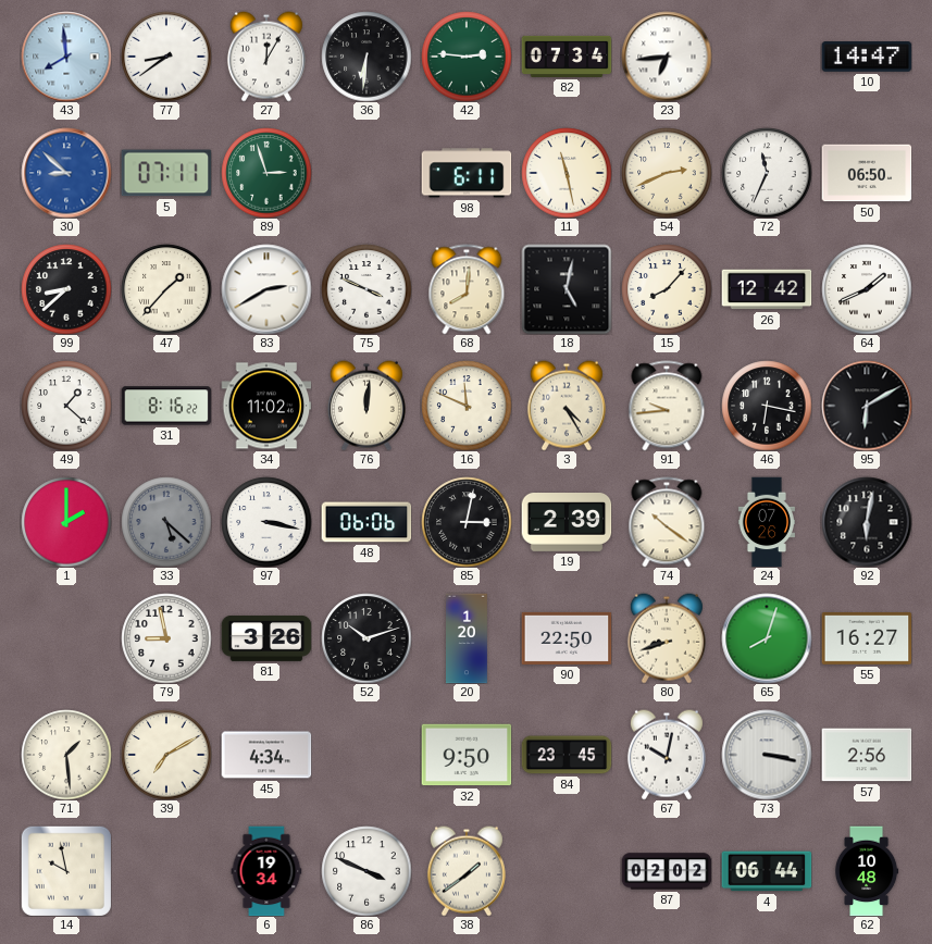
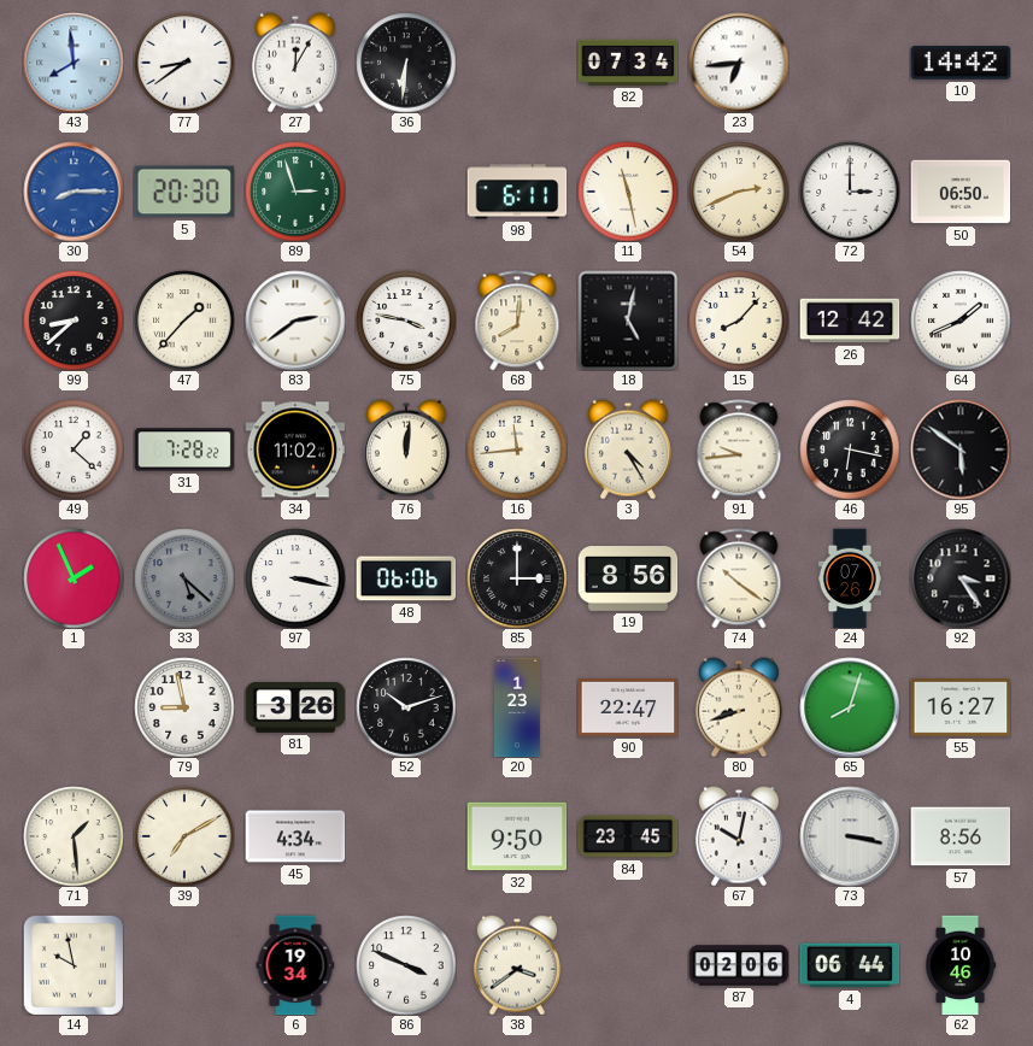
42: 2:46 -> none
10: 14:47 -> 14:42
30: 8:52 -> 8:15
5: 07:11 -> 20:30
72: 11:34 -> 3:00
83: 2:40 -> 2:39
75: 3:49 -> 3:47
31: 8:16 -> 7:28
16: 11:49 -> 11:44
95: 6:10 -> 5:51
1: 2:00 -> 1:56
85: 3:02 -> 3:00
19: 2:39 -> 8:56
92: 6:02 -> 3:24
20: 1:20 -> 1:23
90: 22:50 -> 22:47
57: 2:56 -> 8:56
38: 1:39 -> 3:39
87: 02:02 -> 02:06
62: 10:48 -> 10:46
